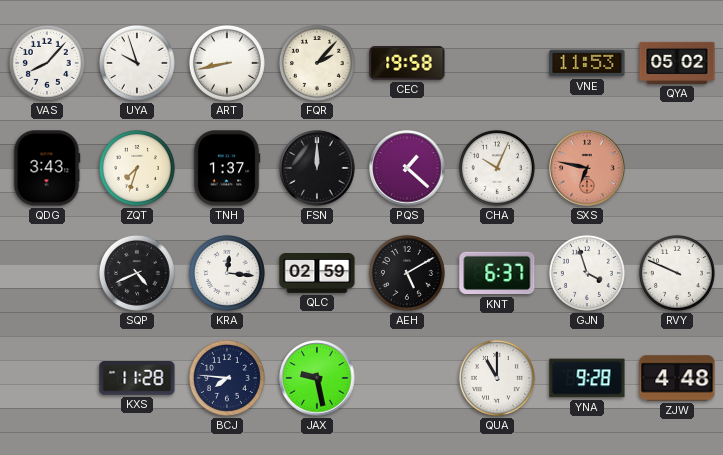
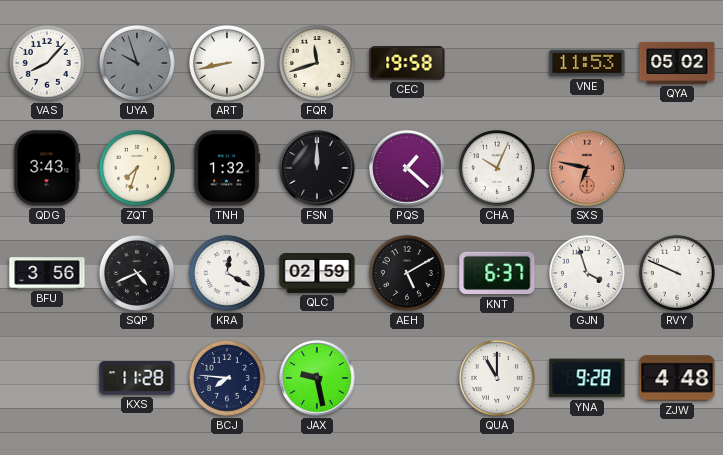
UYA dial: white -> grey
FQR: 2:07 -> 11:42
TNH: 1:37 -> 1:32
BFU: none -> 3:56
KRA: 12:16 -> 12:20
